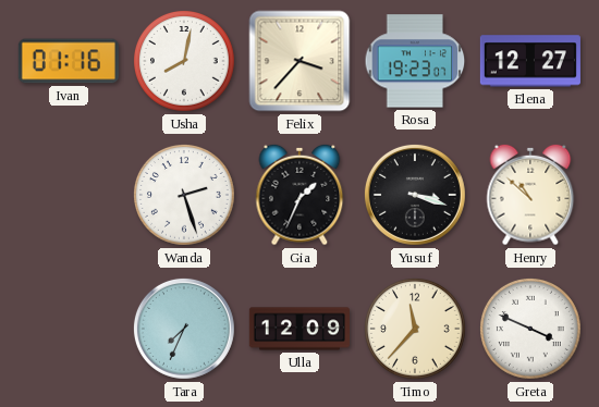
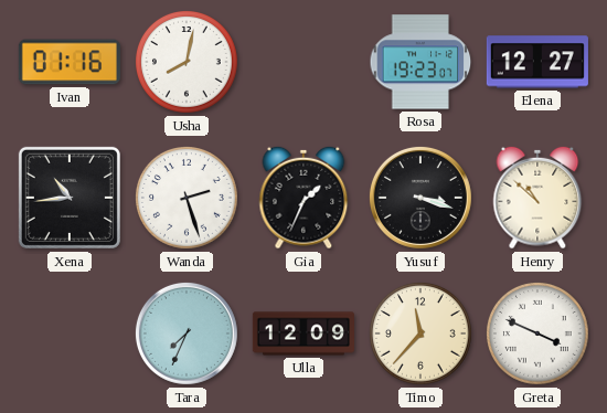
Felix: 3:37 -> none
Xena: none -> 10:44
